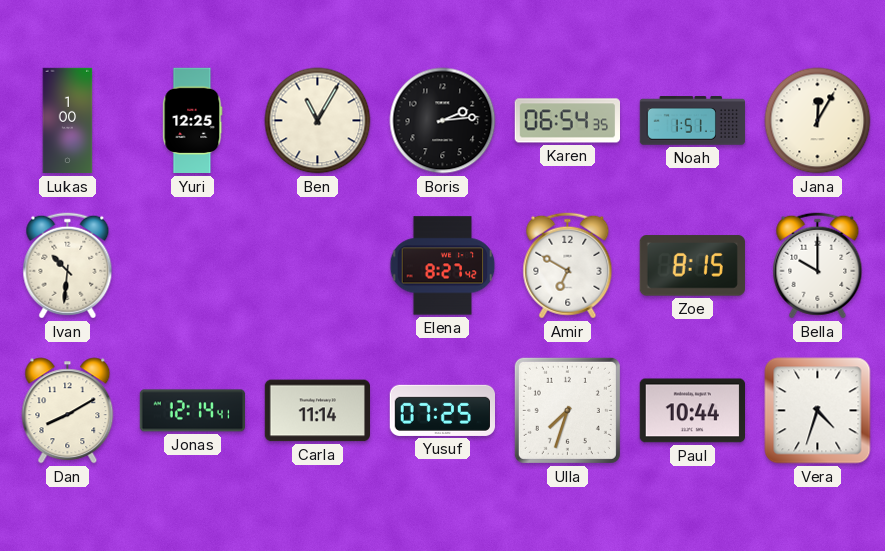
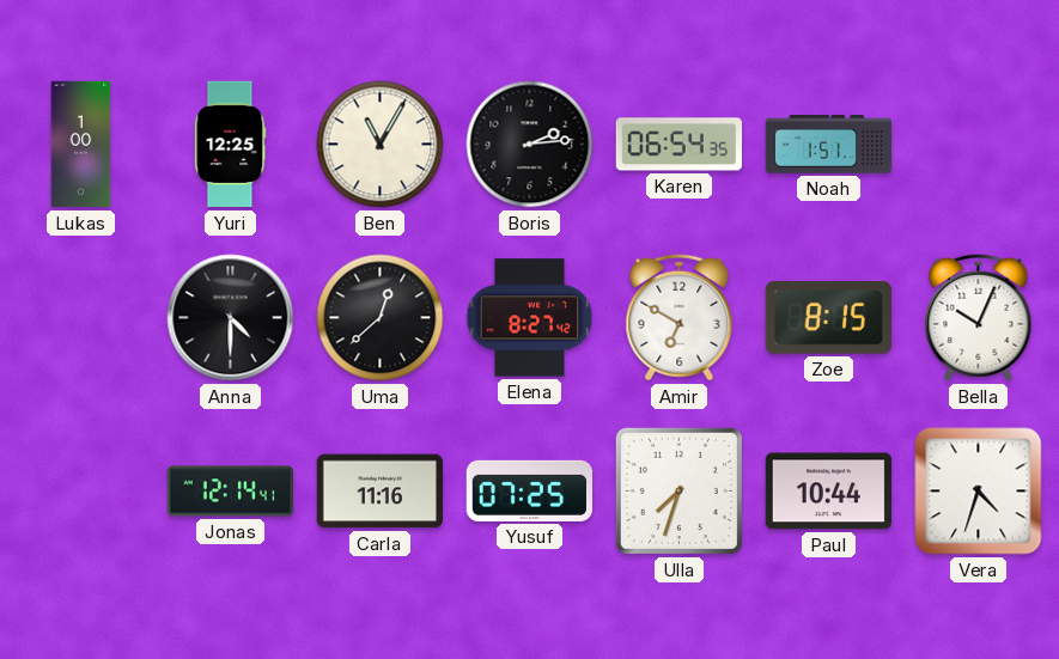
Jana: 12:05 -> none
Ivan: 10:31 -> none
Anna: none -> 4:30
Uma: none -> 12:38
Bella: 10:00 -> 10:04
Dan: 8:10 -> none
Carla: 11:14 -> 11:16
